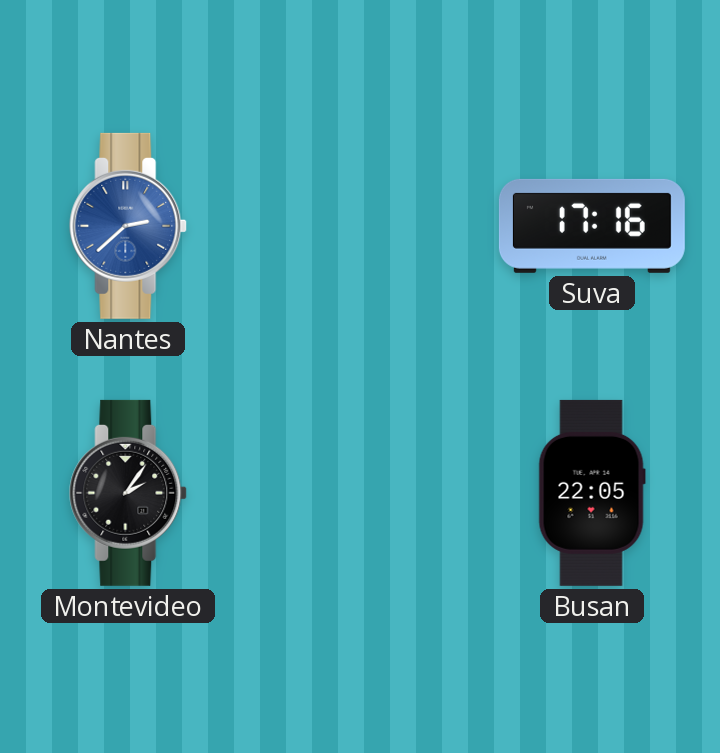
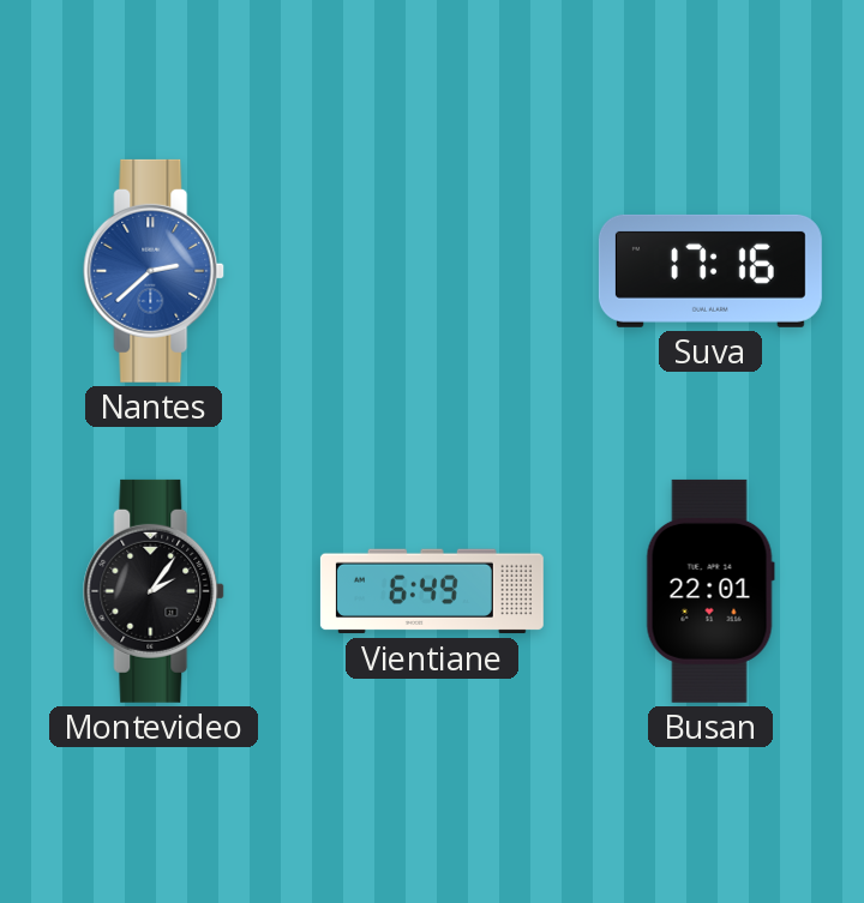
Vientiane: none -> 6:49
Busan: 22:05 -> 22:01
